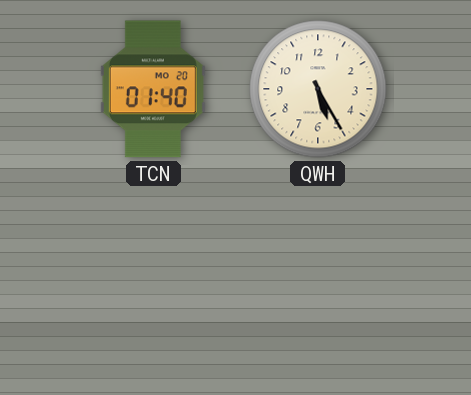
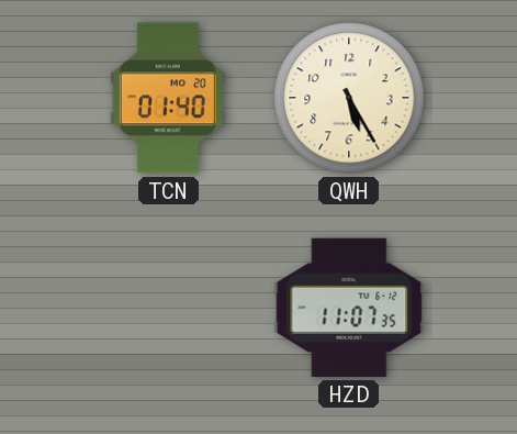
HZD: none -> 11:07
